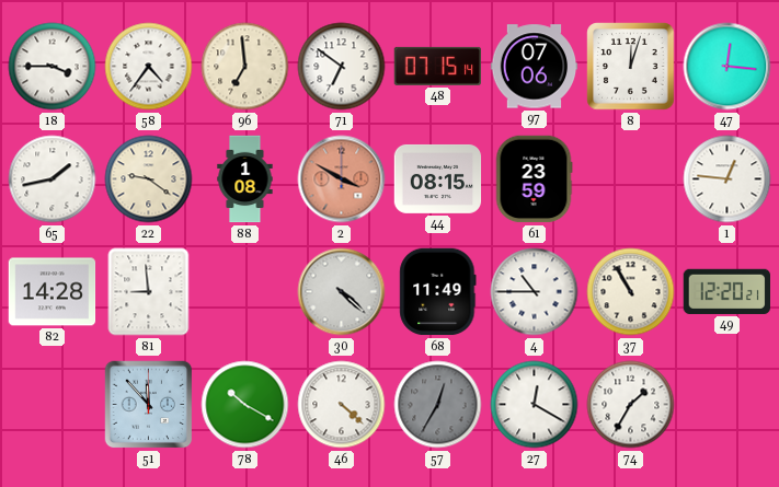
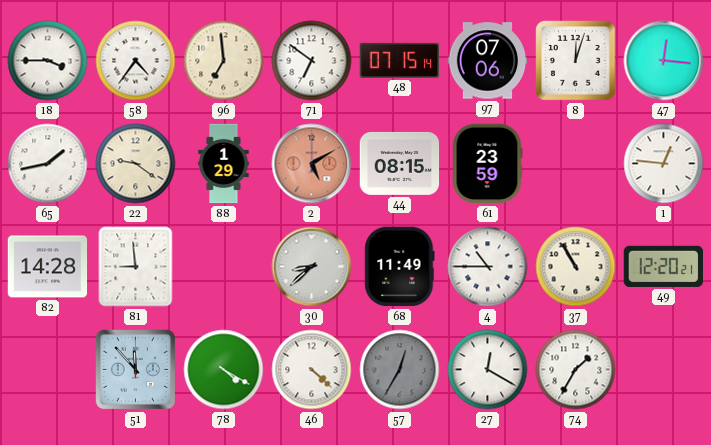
88: 1:08 -> 1:29
2: 3:50 -> 5:10
30: 4:22 -> 8:38
78: 10:20 -> 4:20
